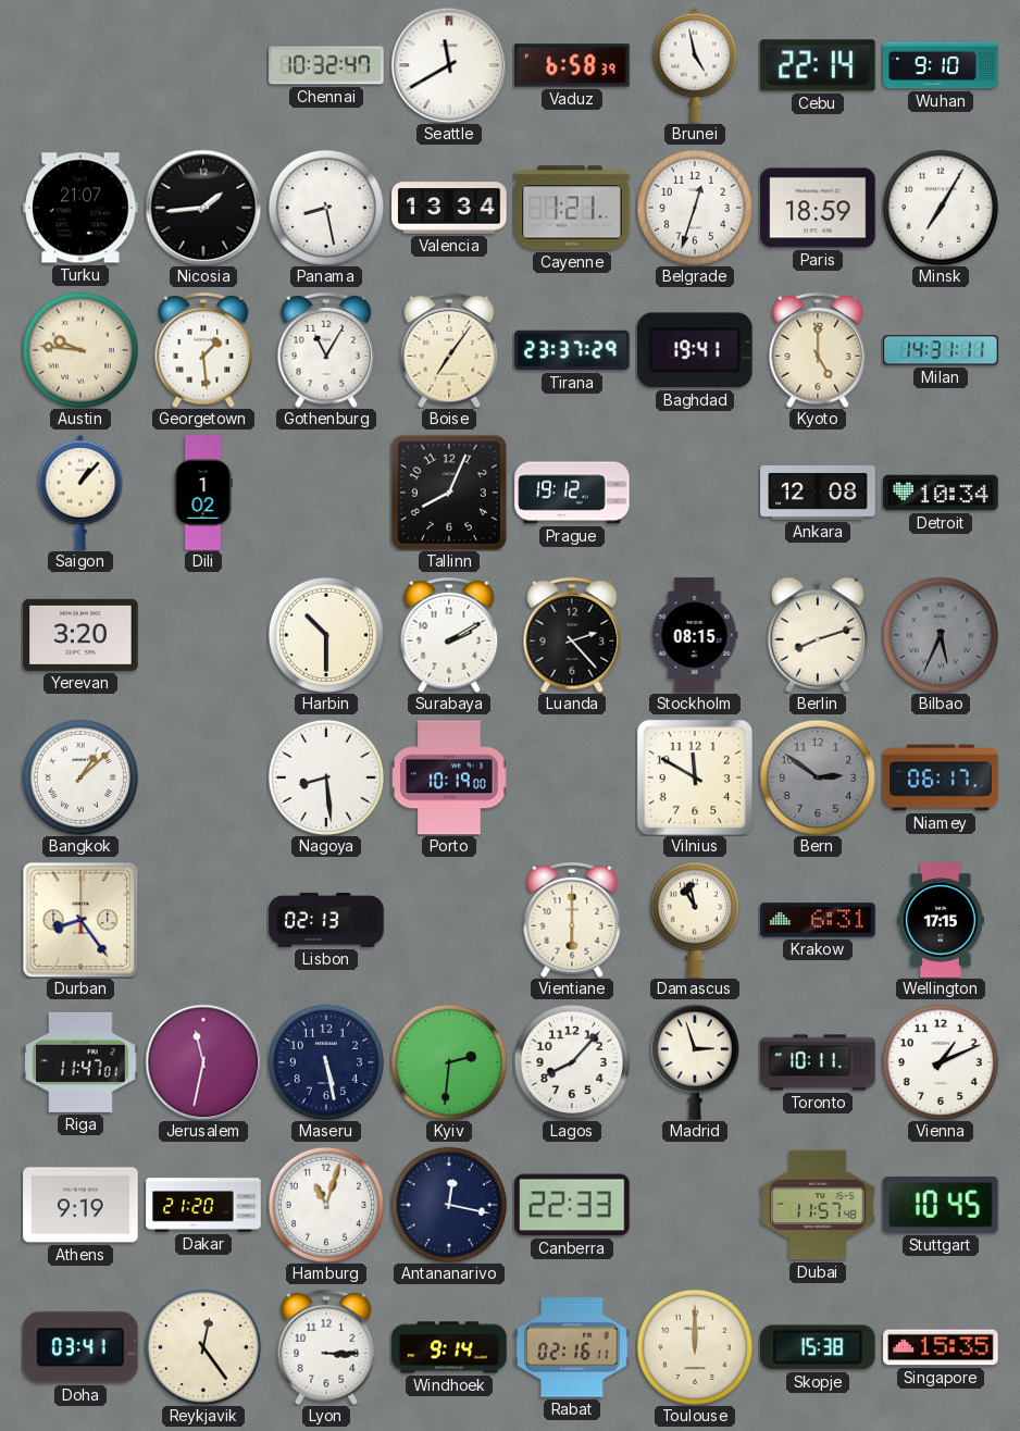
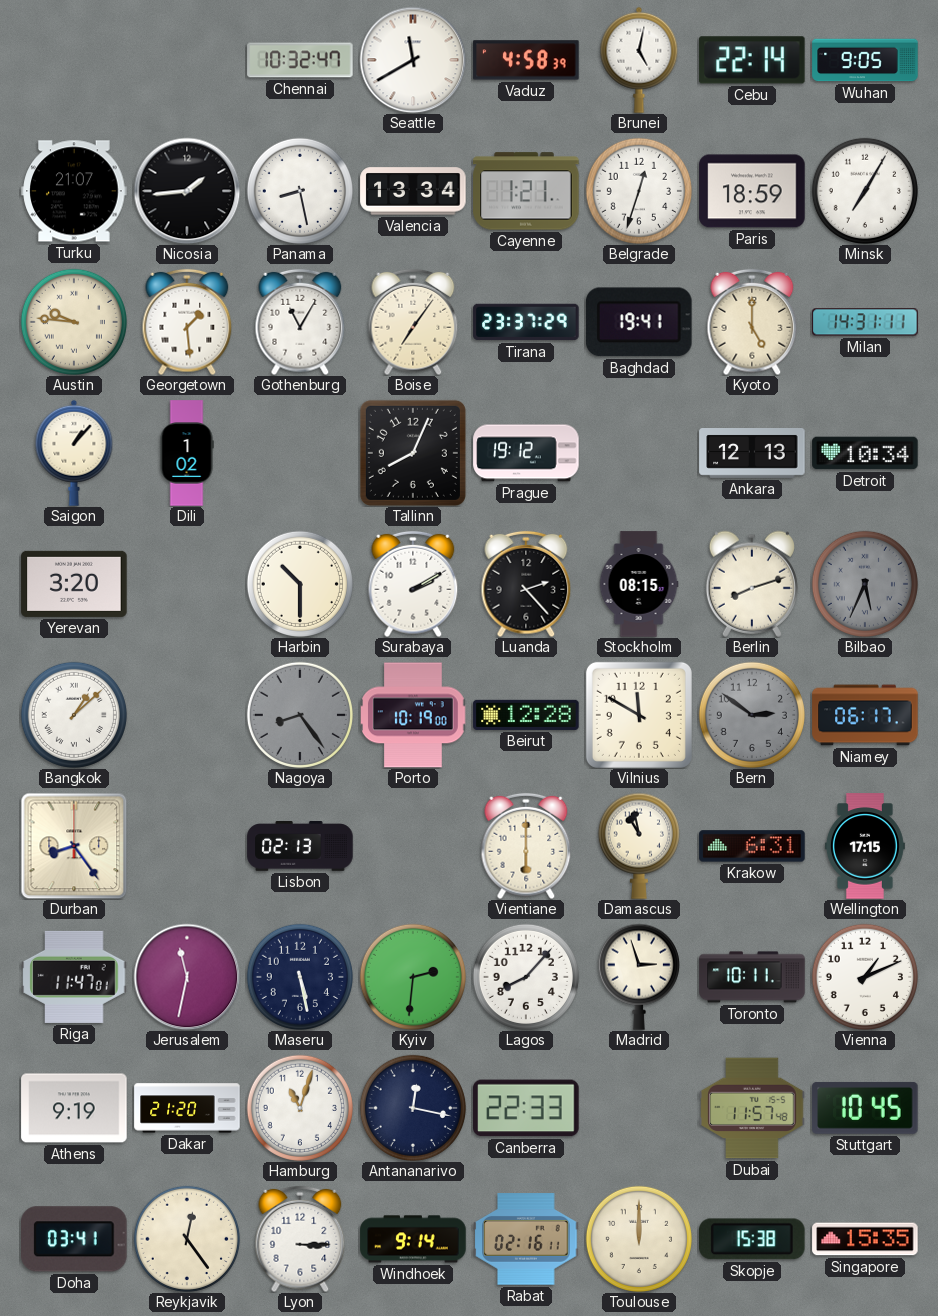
Vaduz: 6:58 -> 4:58
Brunei: 4:58 -> 5:02
Wuhan: 9:10 -> 9:05
Ankara: 12:08 -> 12:13
Nagoya: 8:29 -> 8:24
Nagoya dial: white -> grey
Beirut: none -> 12:28
